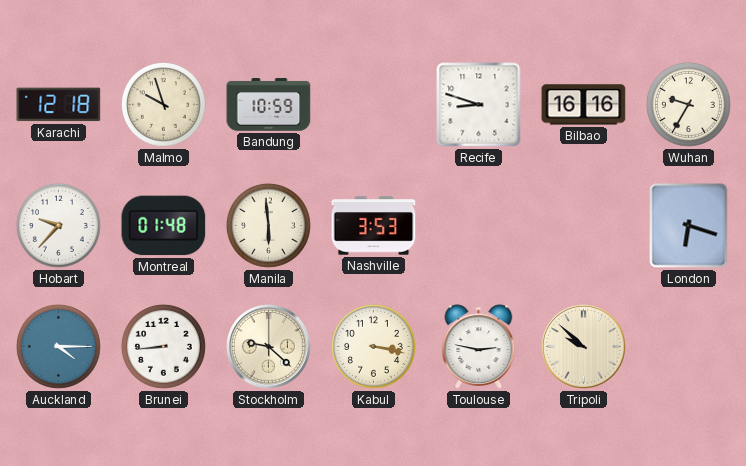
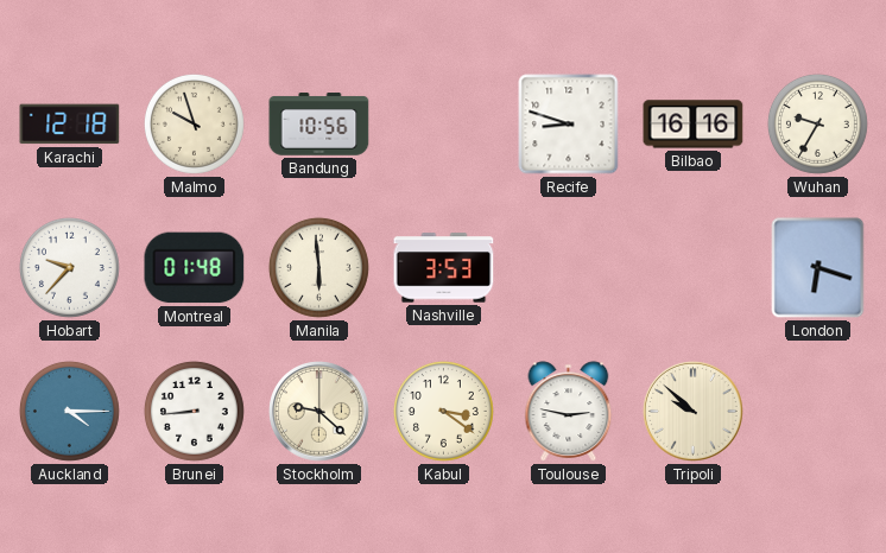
Bandung: 10:59 -> 10:56
Kabul: 3:17 -> 3:21
